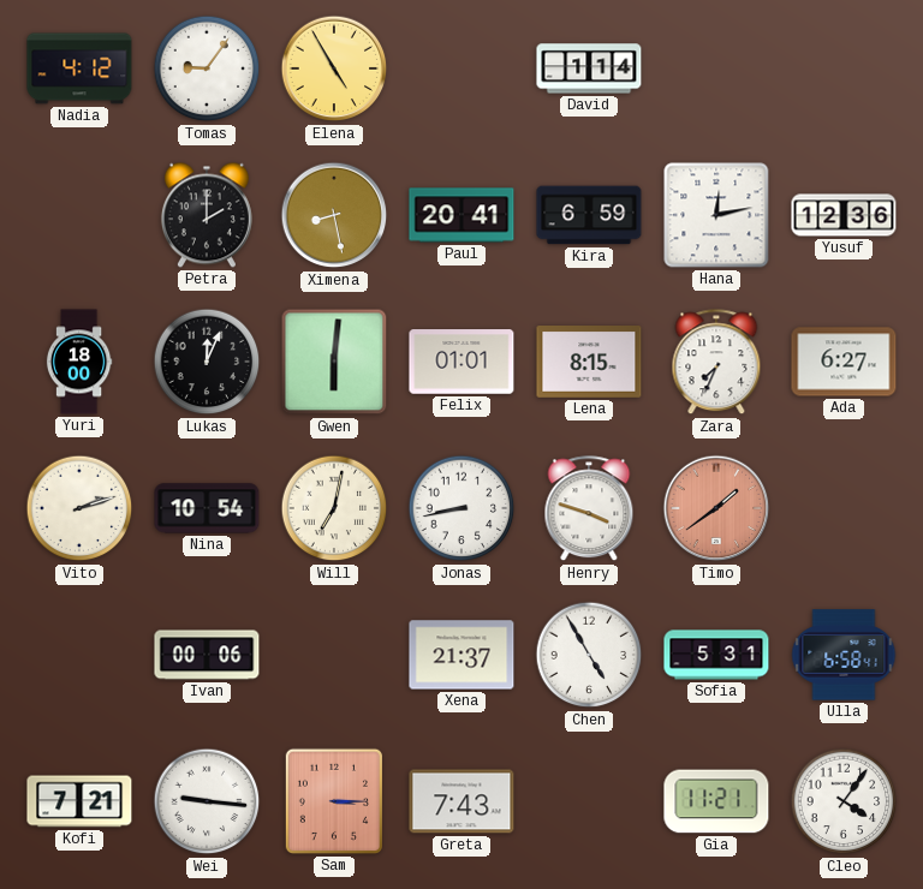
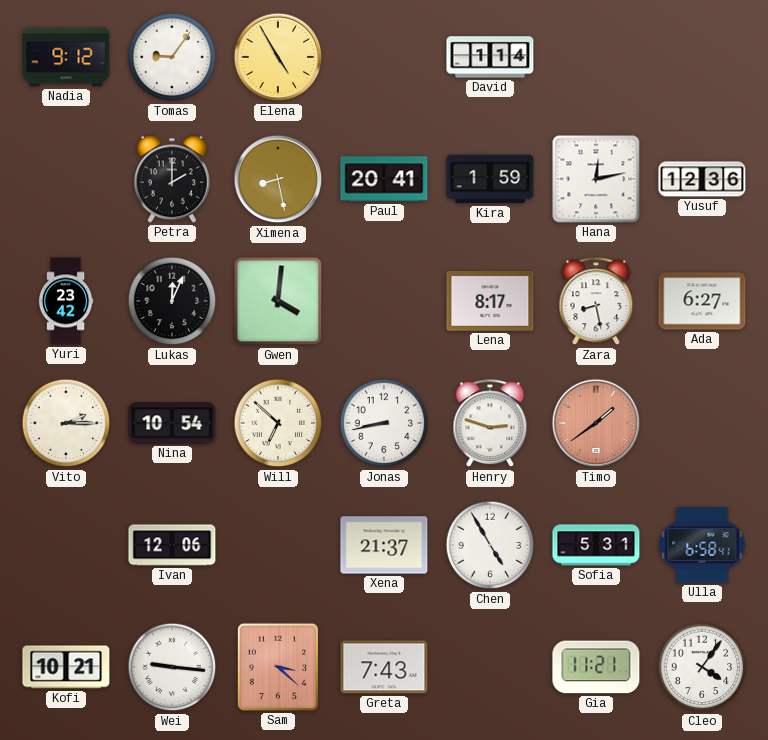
Nadia: 4:12 -> 9:12
Kira: 6:59 -> 1:59
Yuri: 18:00 -> 23:42
Gwen: 6:01 -> 4:01
Felix: 01:01 -> none
Lena: 8:15 -> 8:17
Zara: 7:34 -> 8:28
Vito: 2:12 -> 2:15
Will: 7:02 -> 6:52
Henry: 3:48 -> 2:48
Ivan: 00:06 -> 12:06
Kofi: 7:21 -> 10:21
Sam: 3:15 -> 3:22
